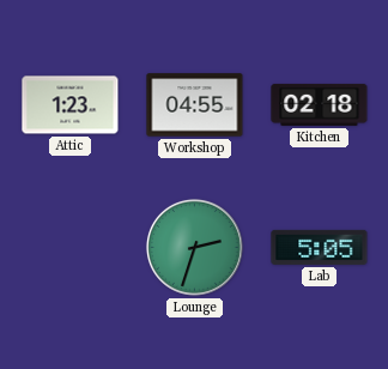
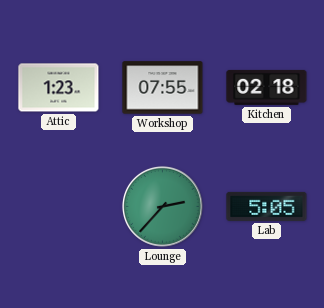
Workshop: 04:55 -> 07:55
Lounge: 2:33 -> 2:37
